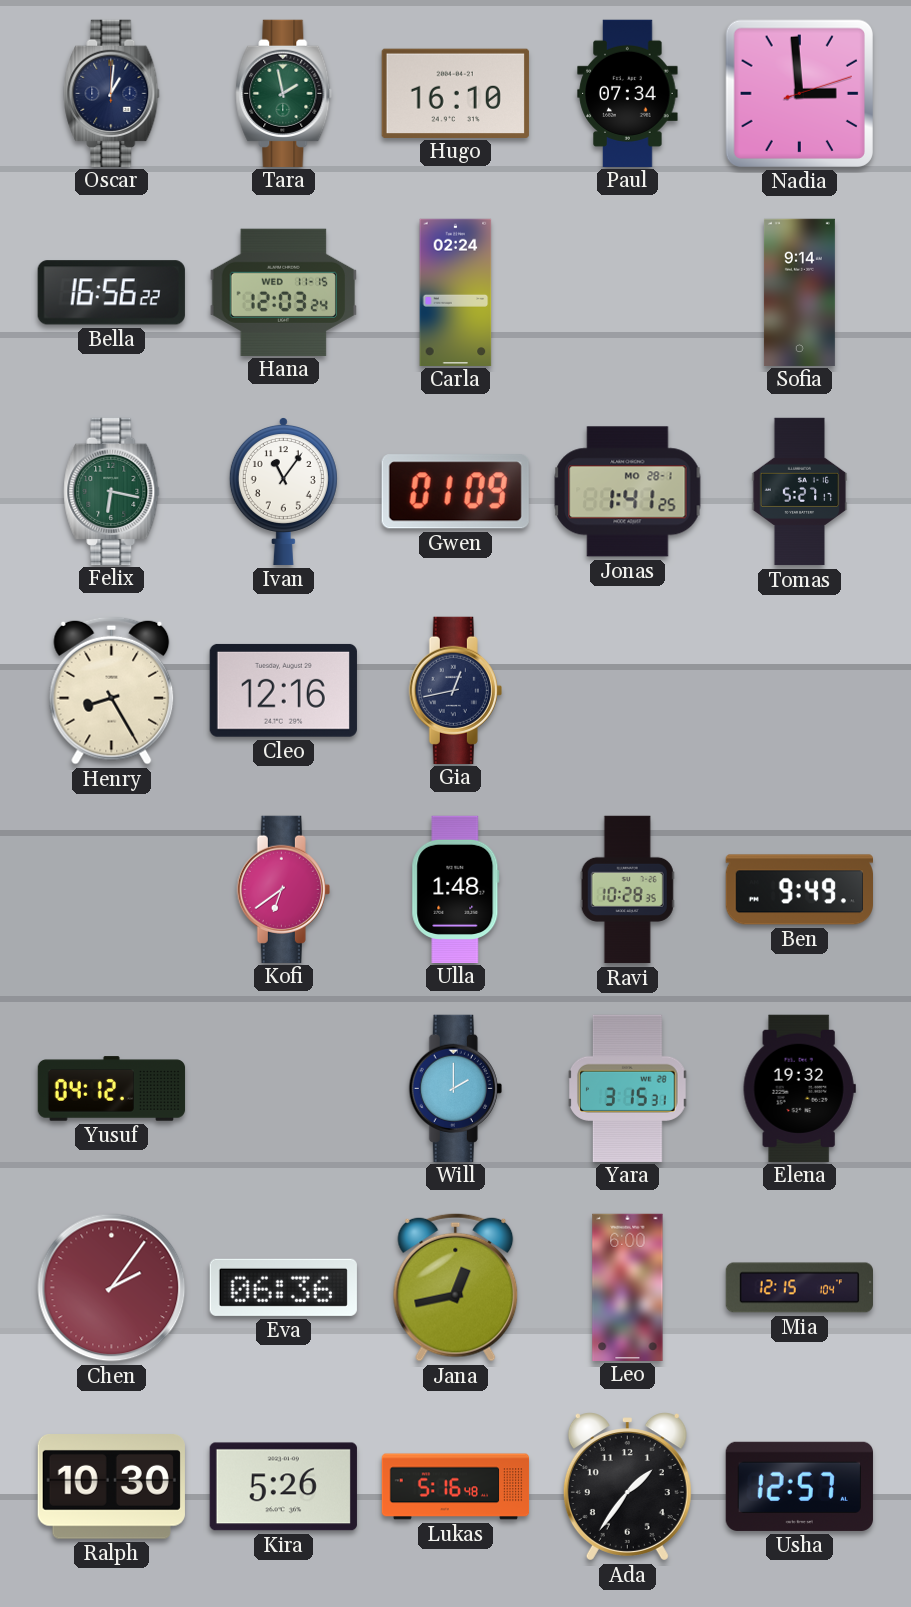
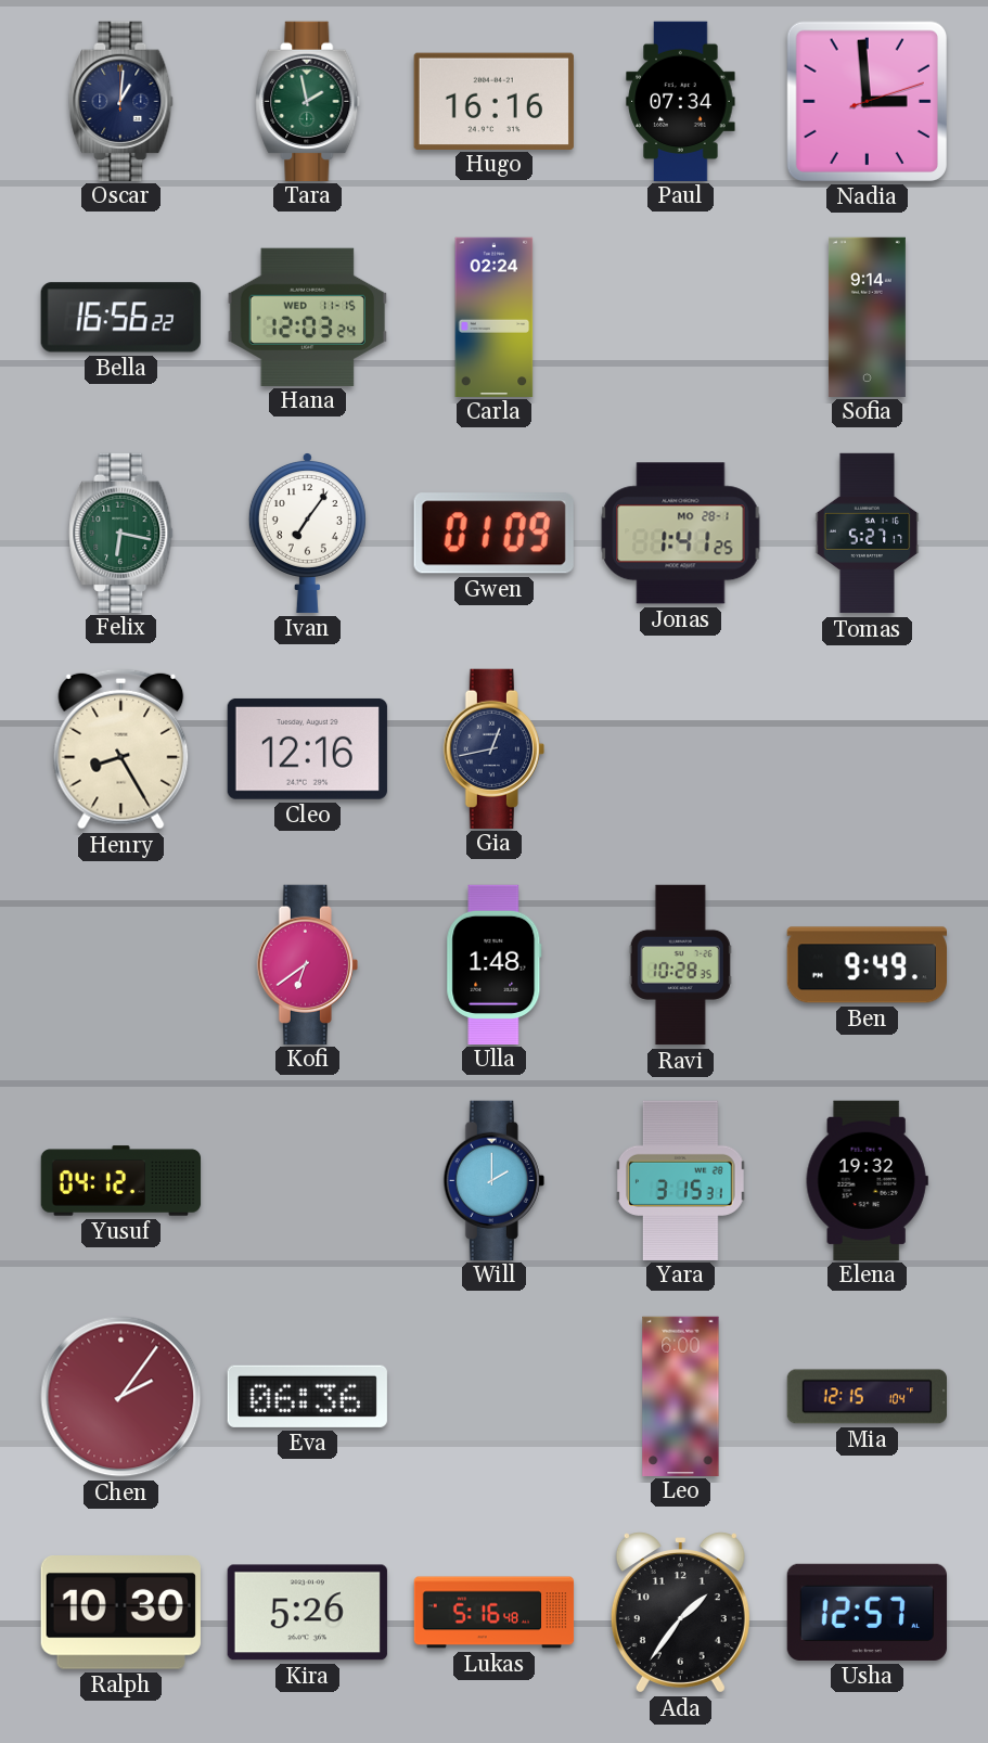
Hugo: 16:10 -> 16:16
Ivan: 11:06 -> 7:06
Jana: 12:43 -> none
